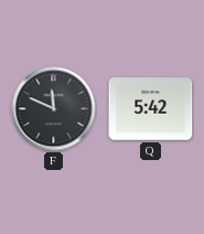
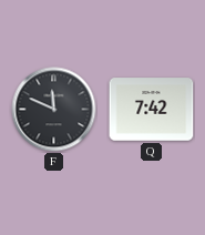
Q: 5:42 -> 7:42
